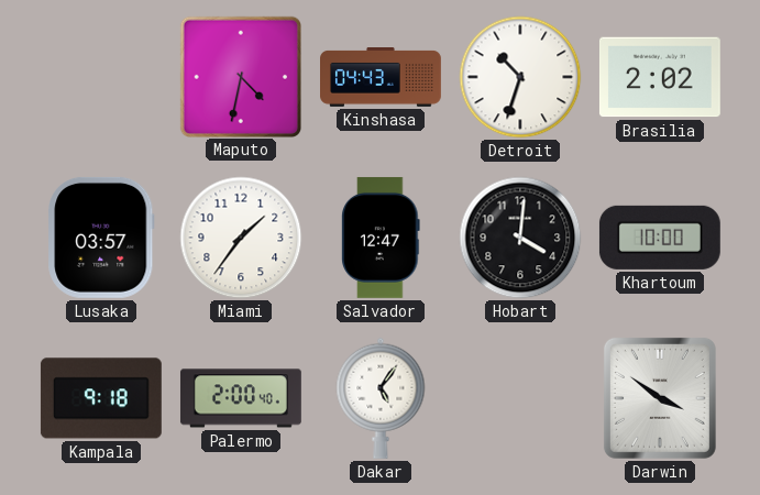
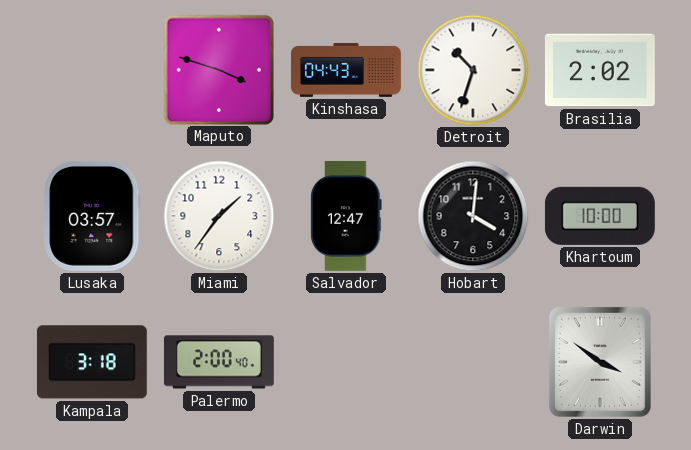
Maputo: 4:32 -> 3:48
Kampala: 9:18 -> 3:18
Dakar: 5:06 -> none
